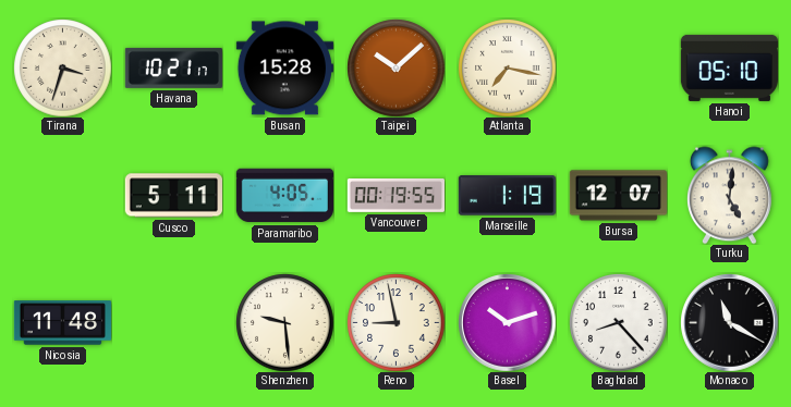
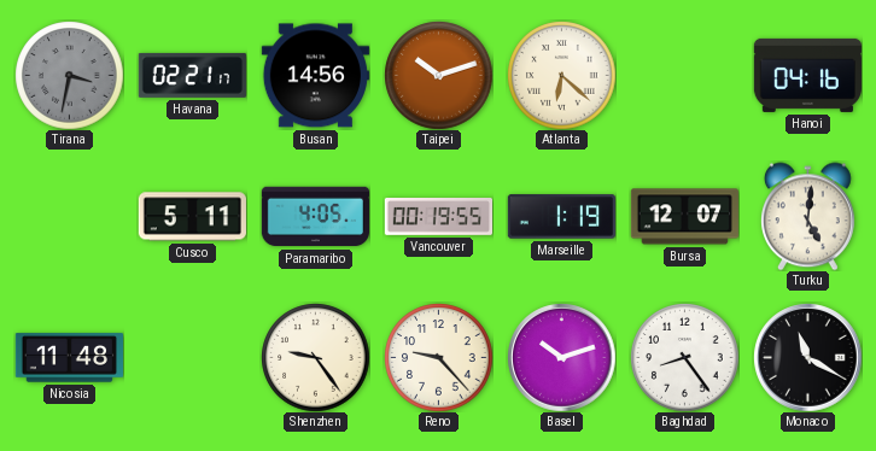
Tirana: 3:33 -> 3:32
Tirana dial: cream -> grey
Havana: 10:21 -> 02:21
Busan: 15:28 -> 14:56
Taipei: 10:08 -> 10:12
Atlanta: 7:17 -> 6:22
Hanoi: 05:10 -> 04:16
Shenzhen: 9:29 -> 9:24
Reno: 8:58 -> 9:23
Baghdad: 8:23 -> 8:24
